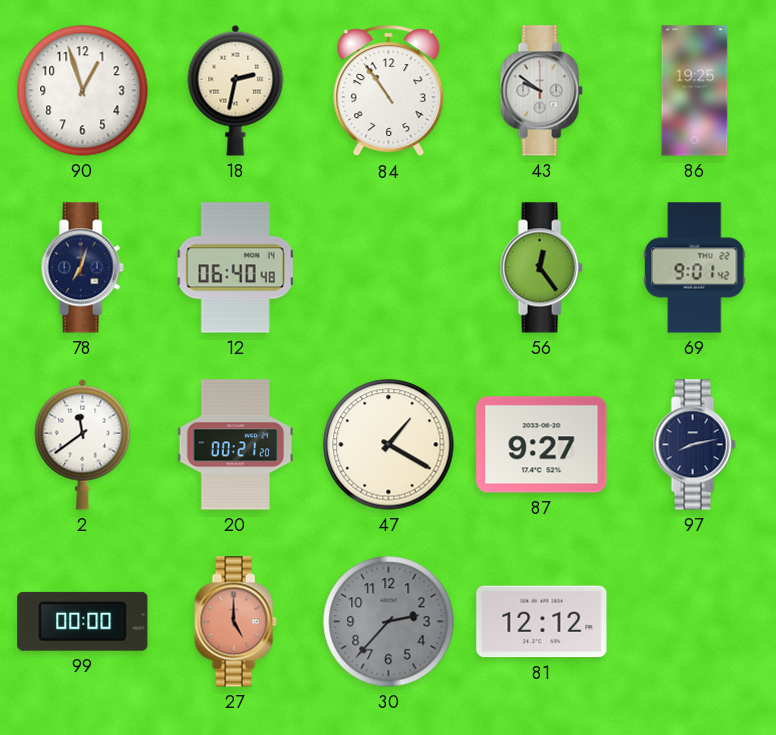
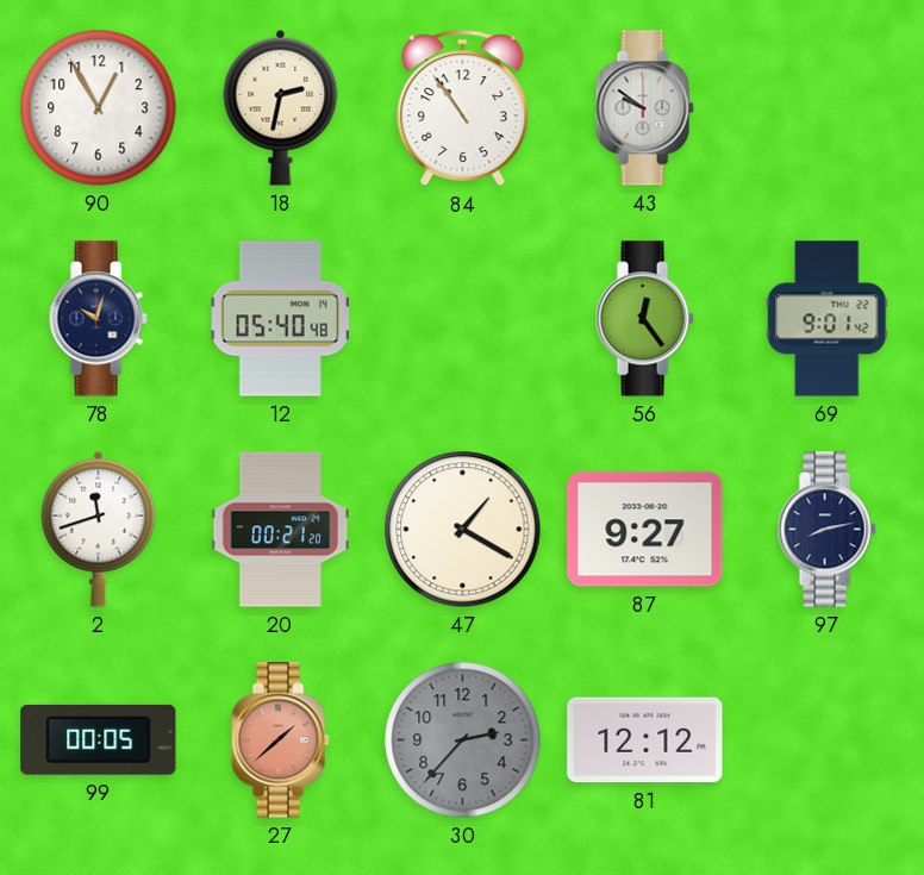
90: 12:57 -> 12:55
86: 19:25 -> none
78: 7:03 -> 10:03
12: 06:40 -> 05:40
2: 11:39 -> 11:42
99: 00:00 -> 00:05
27: 5:00 -> 1:38
